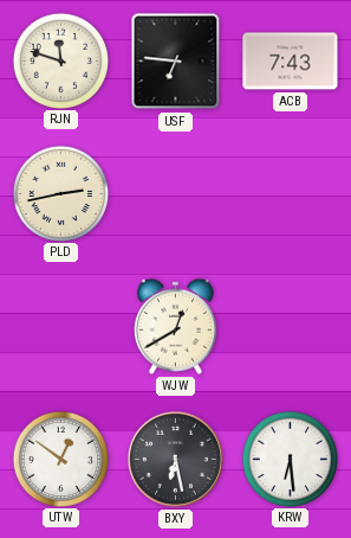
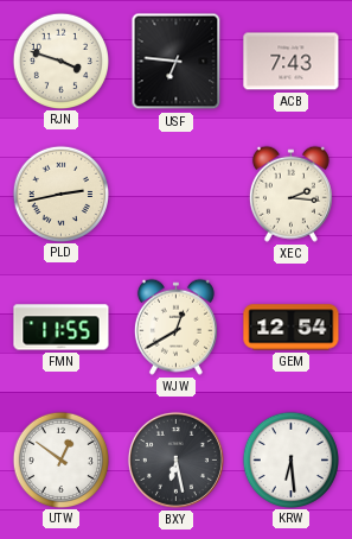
RJN: 11:48 -> 3:48
XEC: none -> 2:16
FMN: none -> 11:55
GEM: none -> 12:54
